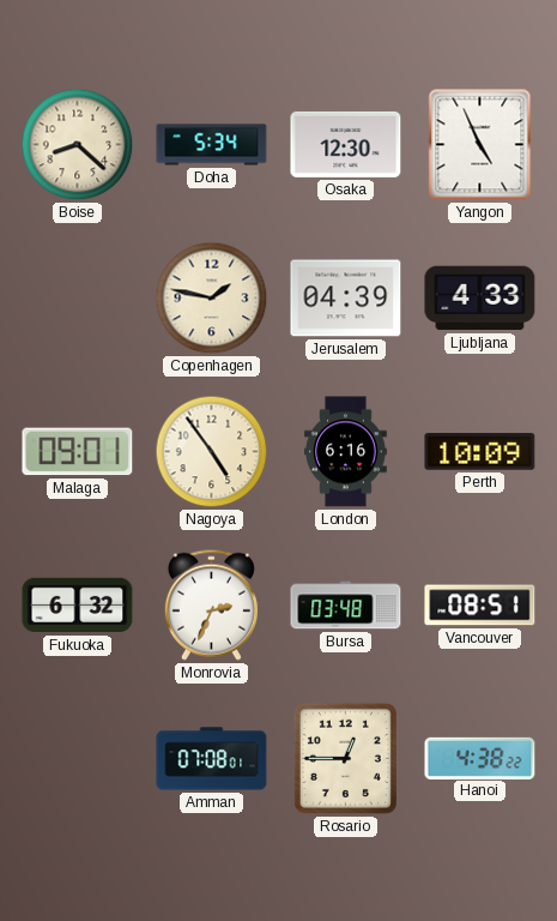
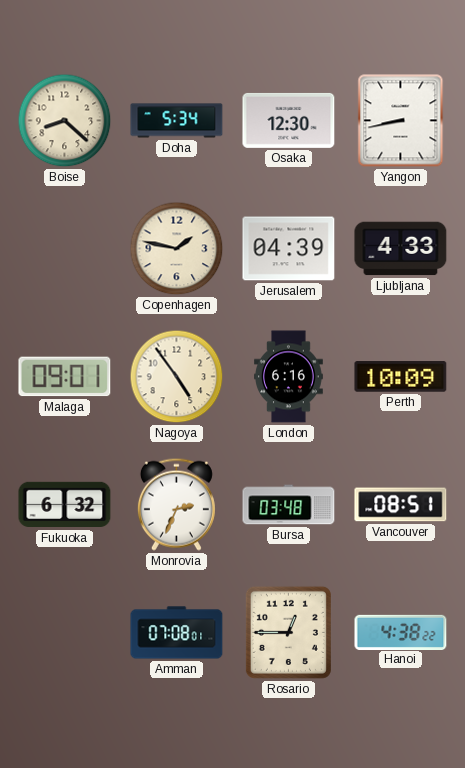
Yangon: 4:56 -> 8:43
